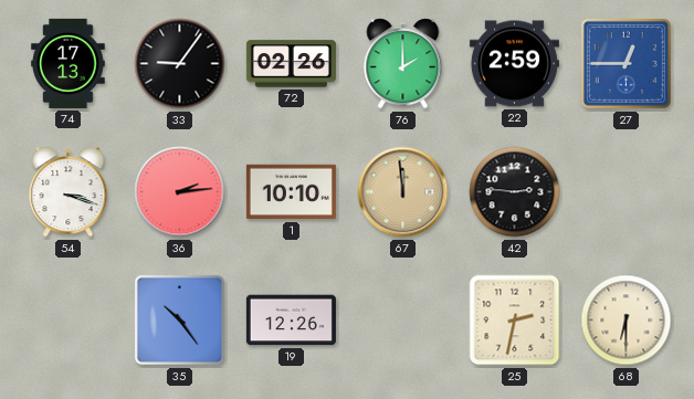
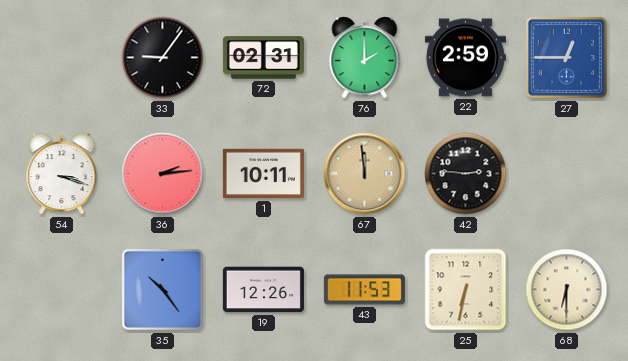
74: 17:13 -> none
72: 02:26 -> 02:31
1: 10:10 -> 10:11
43: none -> 11:53
25: 2:32 -> 6:32
